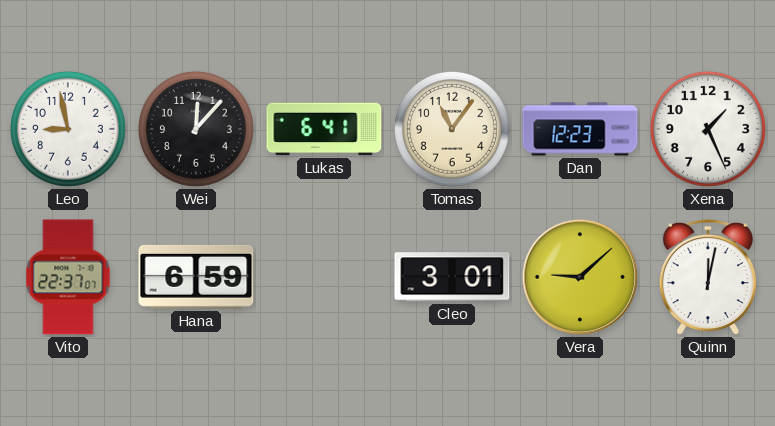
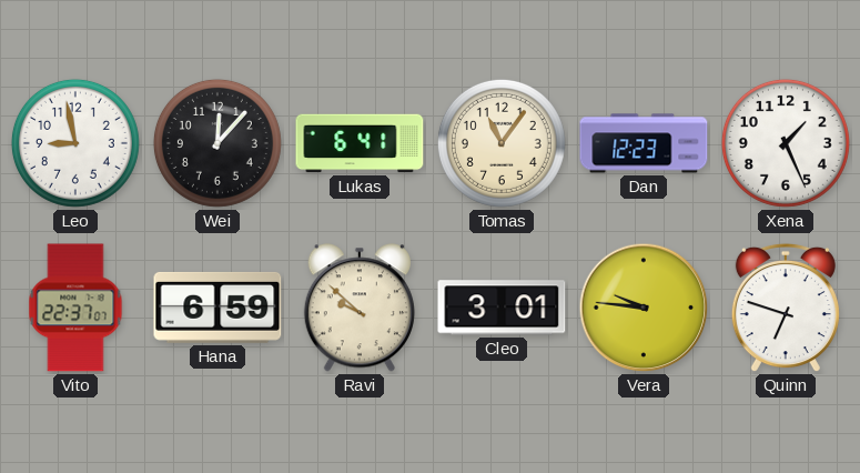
Ravi: none -> 9:52
Vera: 9:08 -> 9:46
Quinn: 12:02 -> 6:48
